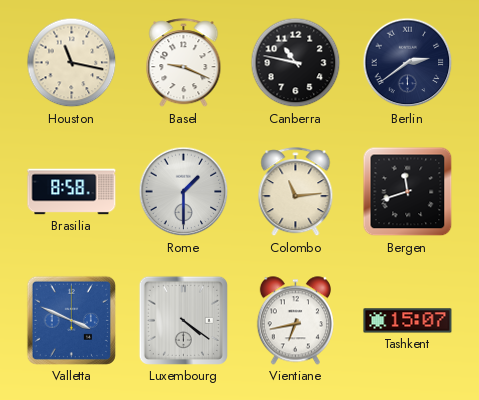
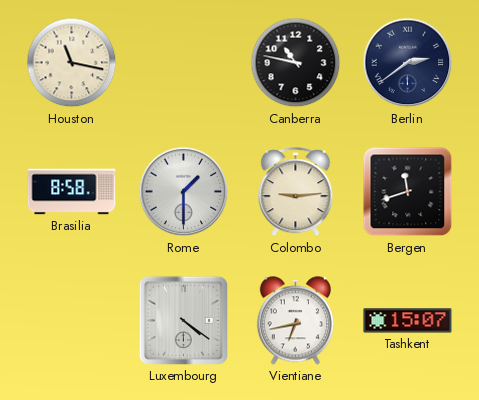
Basel: 9:19 -> none
Colombo: 11:14 -> 9:14
Valletta: 3:49 -> none
